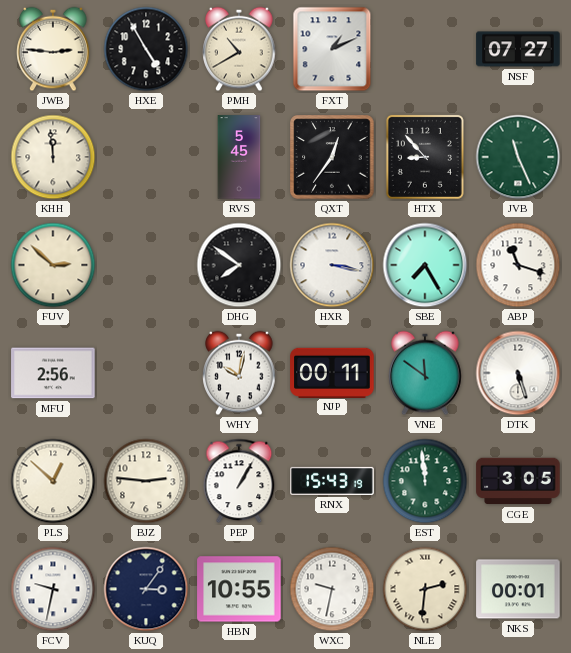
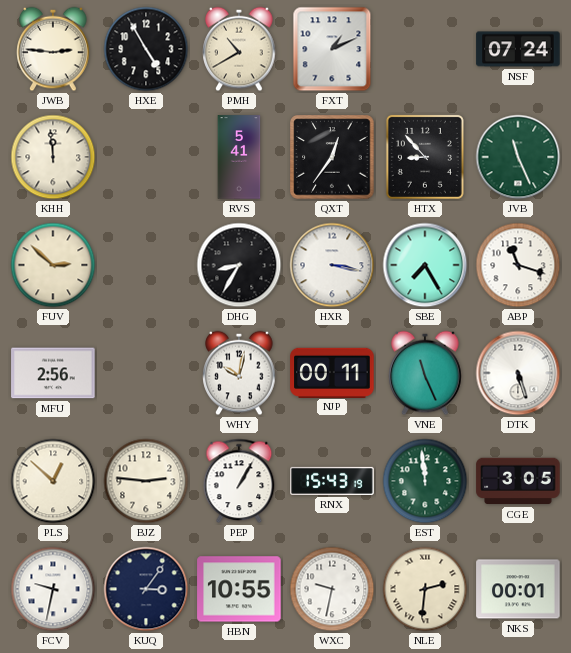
NSF: 07:27 -> 07:24
RVS: 5:45 -> 5:41
DHG: 7:51 -> 8:35
VNE: 11:51 -> 11:26
